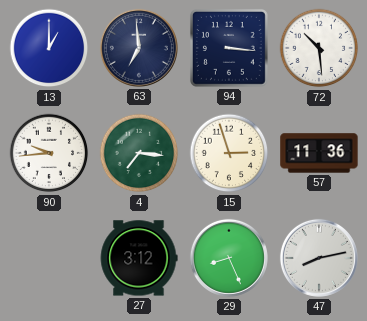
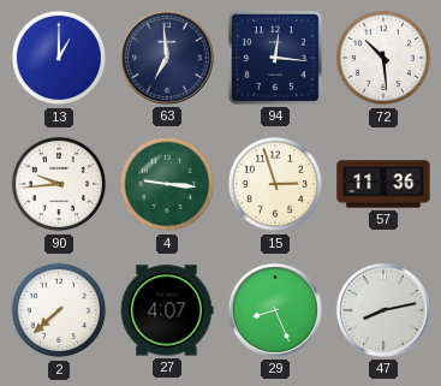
94: 3:16 -> 12:16
4: 7:16 -> 9:16
2: none -> 7:38
27: 3:12 -> 4:07
